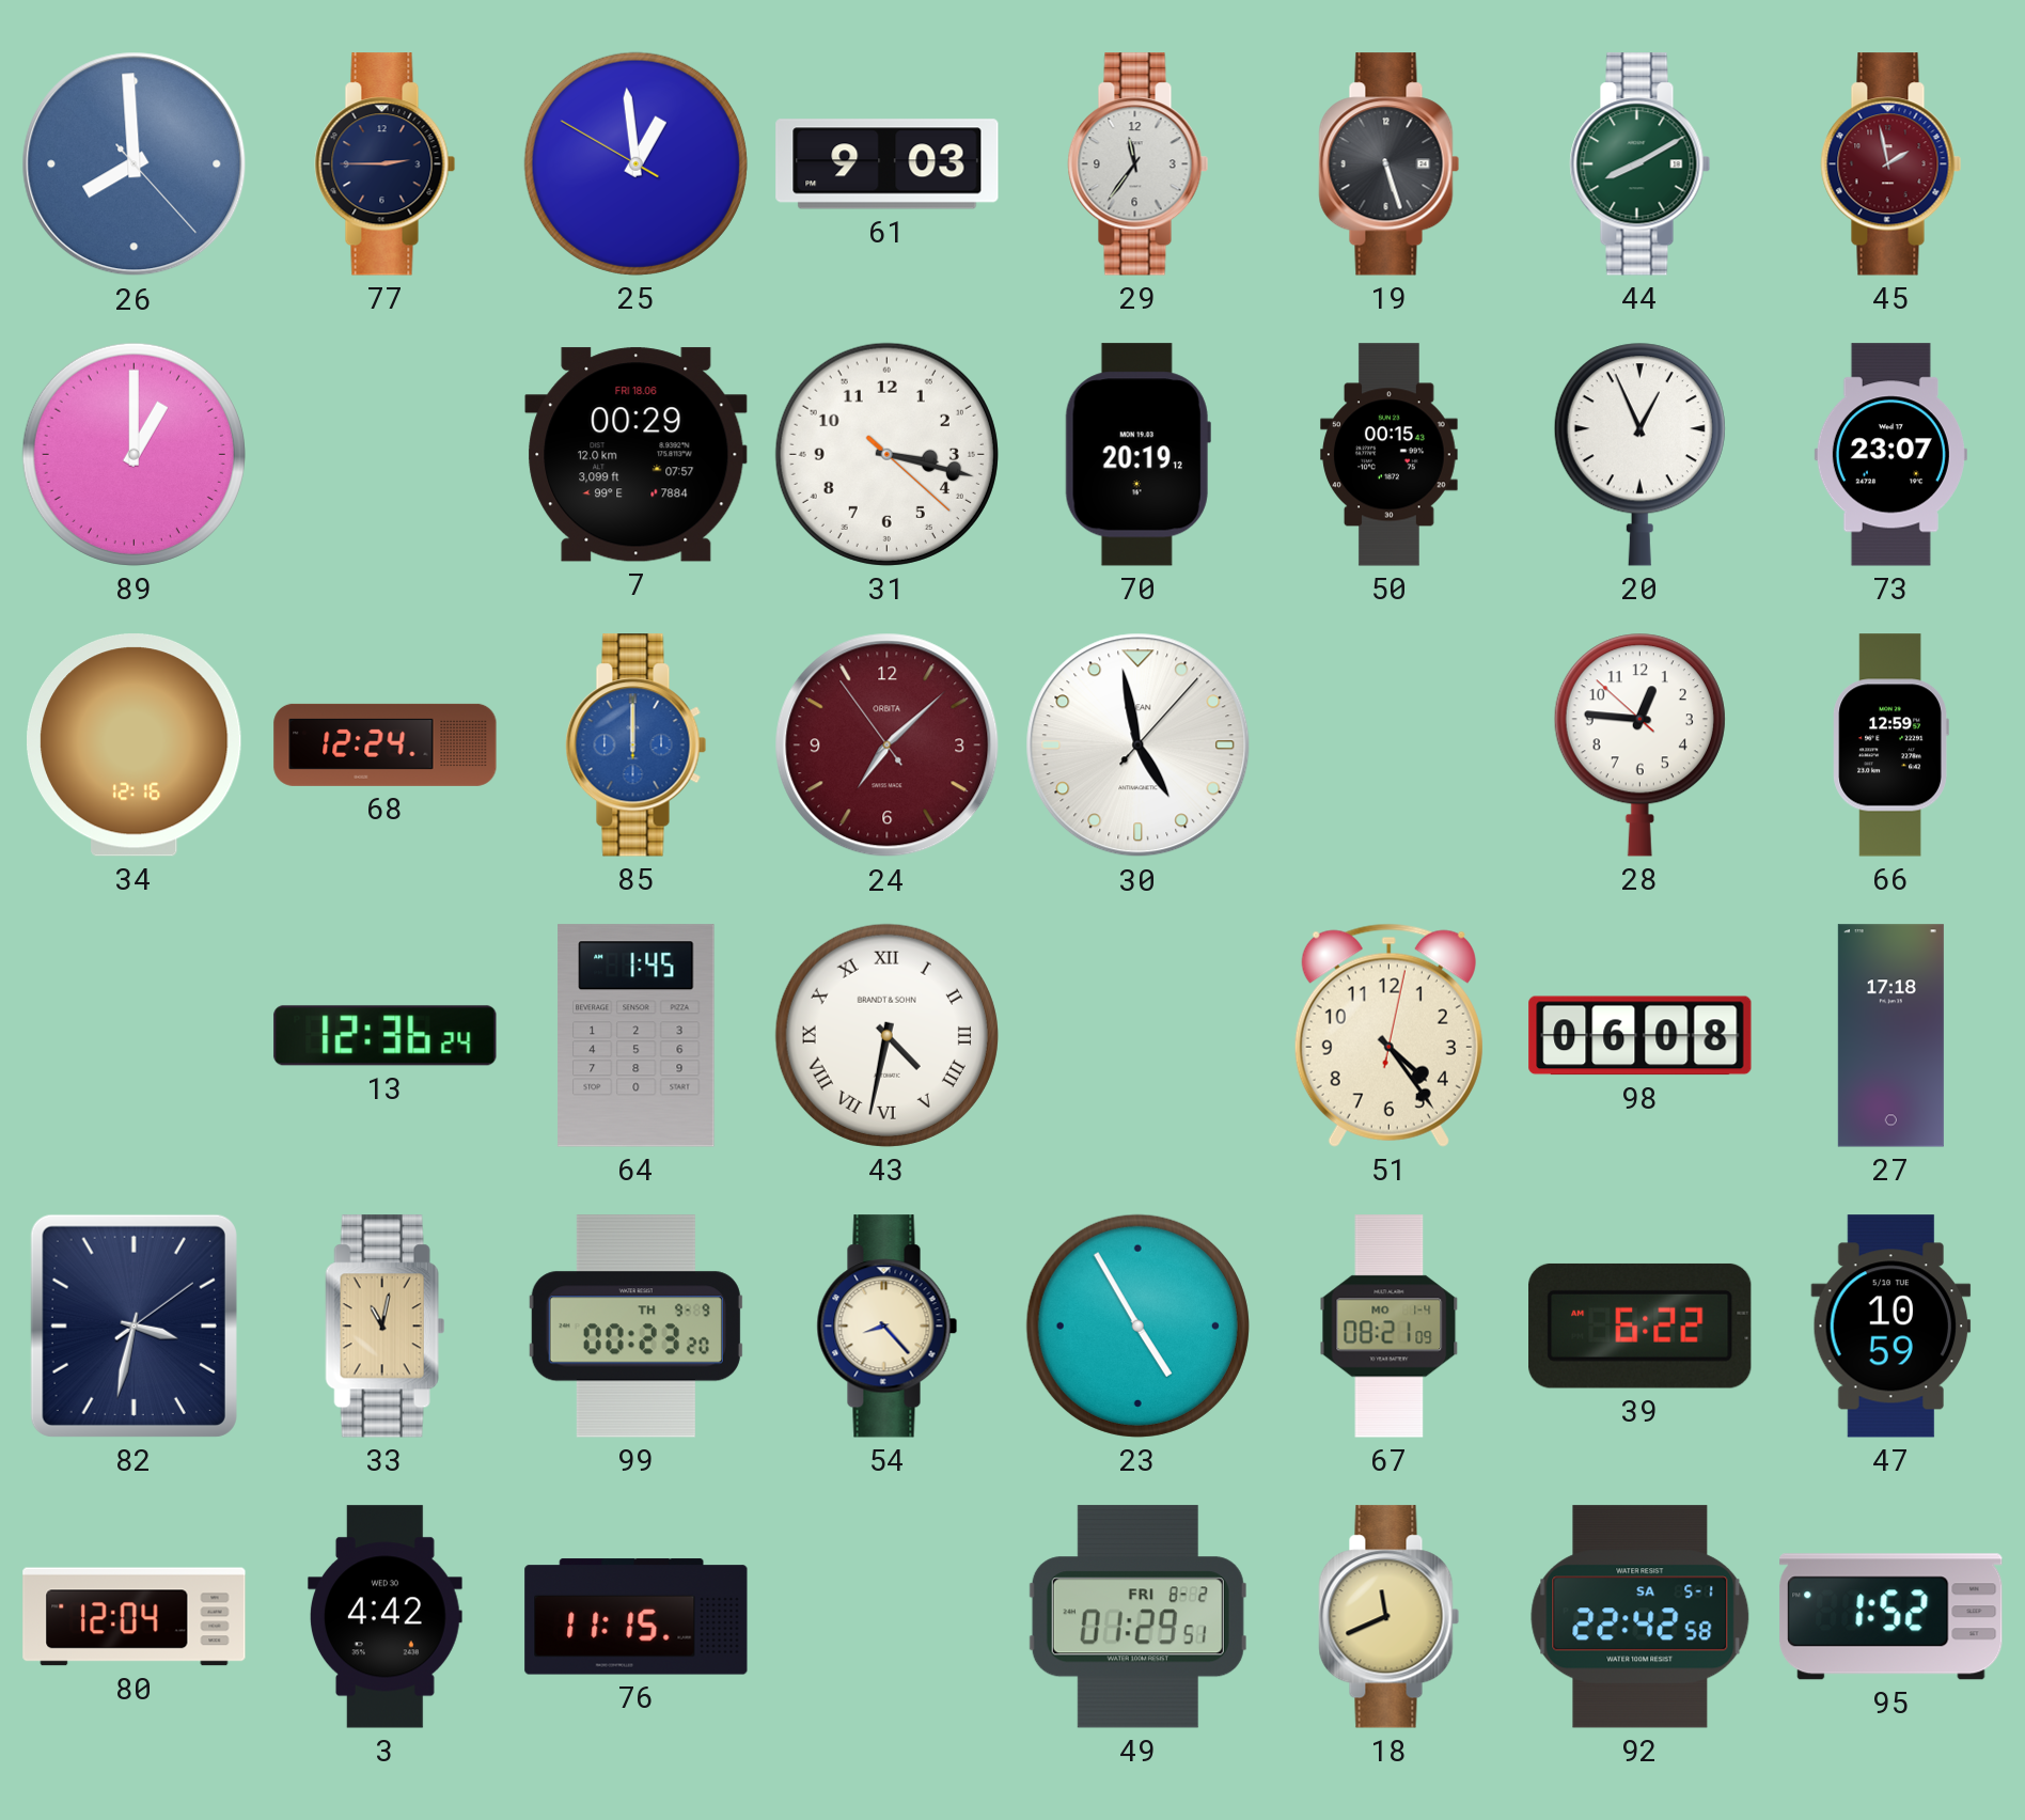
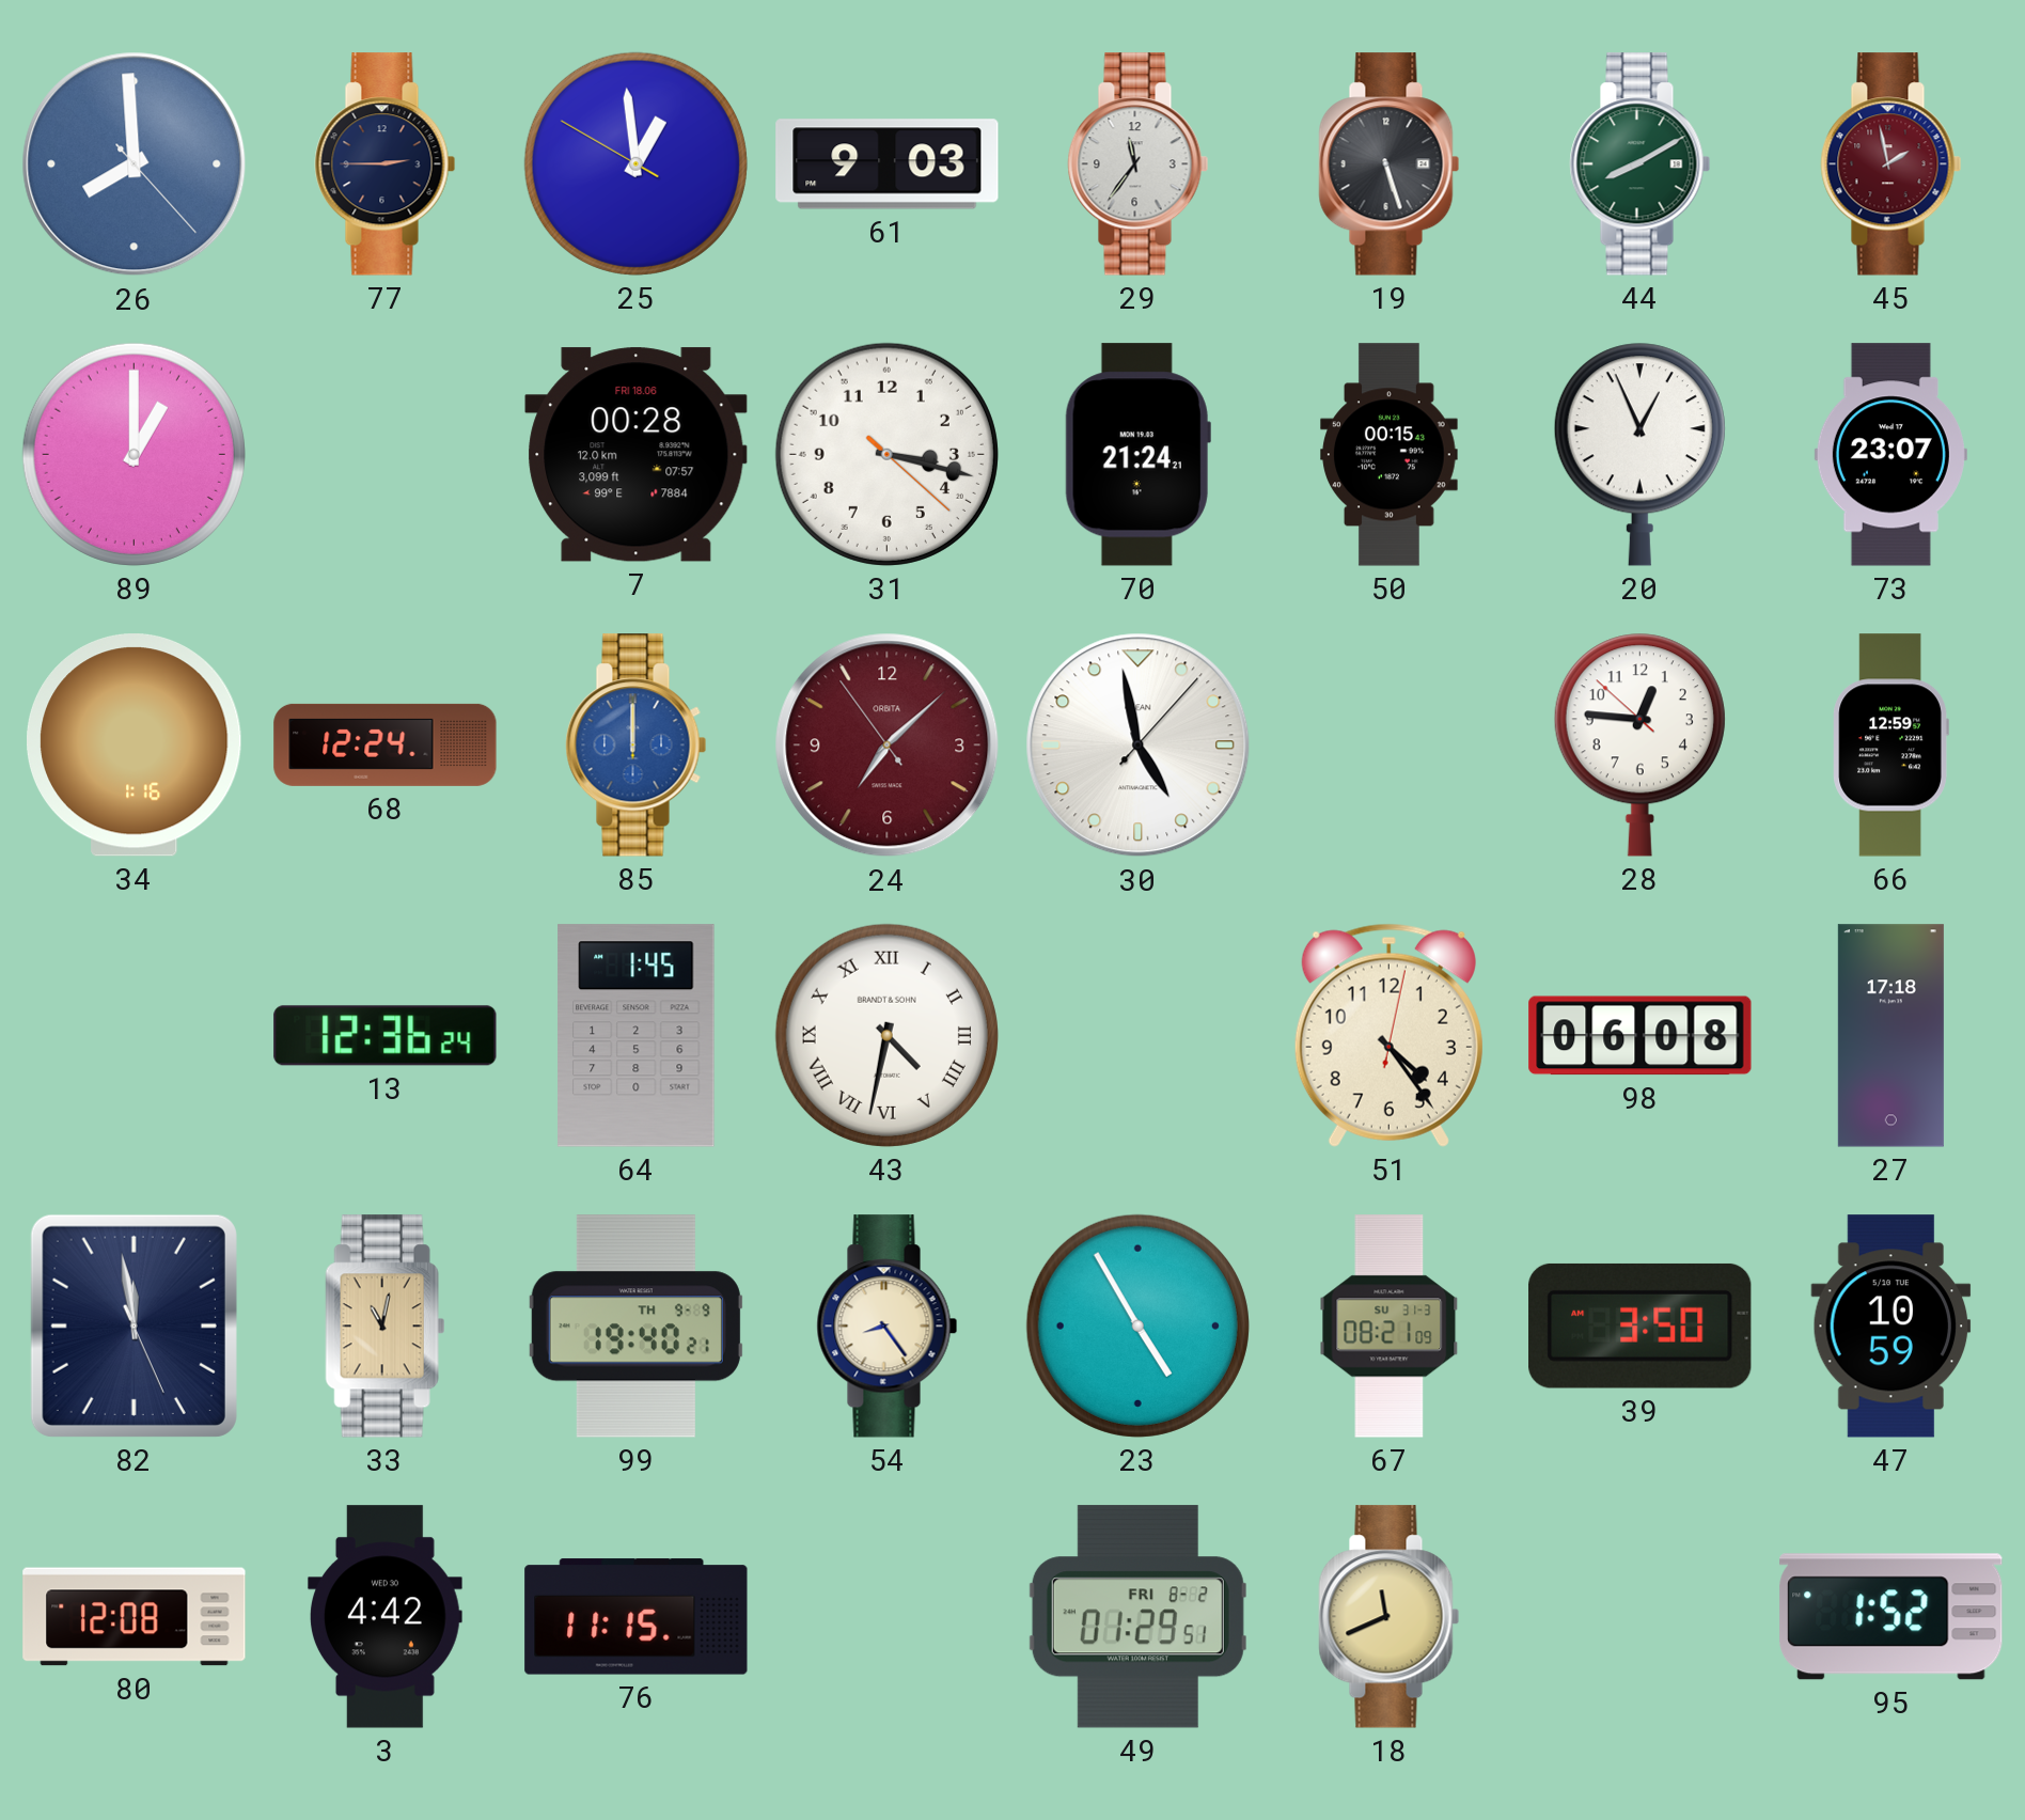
7: 00:29 -> 00:28
70: 20:19 -> 21:24
34: 12:16 -> 1:16
82: 3:32 -> 11:58
99: 00:23 -> 19:40
54: 8:23 -> 8:24
67 date: MO 1-4 -> SU 31-3
39: 6:22 -> 3:50
80: 12:04 -> 12:08
92: 22:42 -> none
